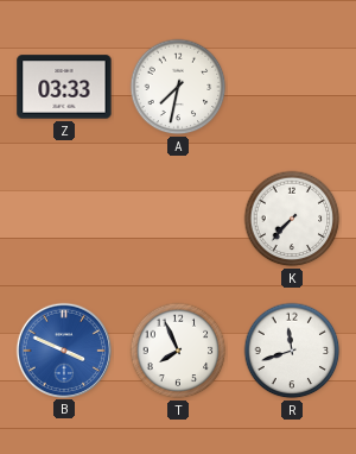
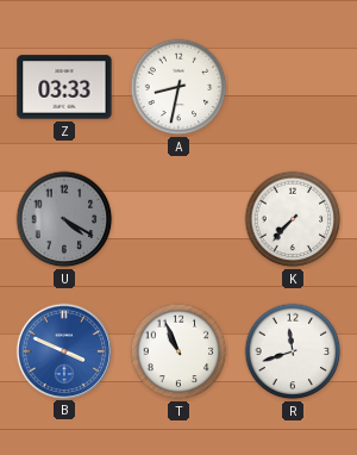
A: 7:32 -> 8:32
U: none -> 4:20
T: 7:56 -> 10:56
